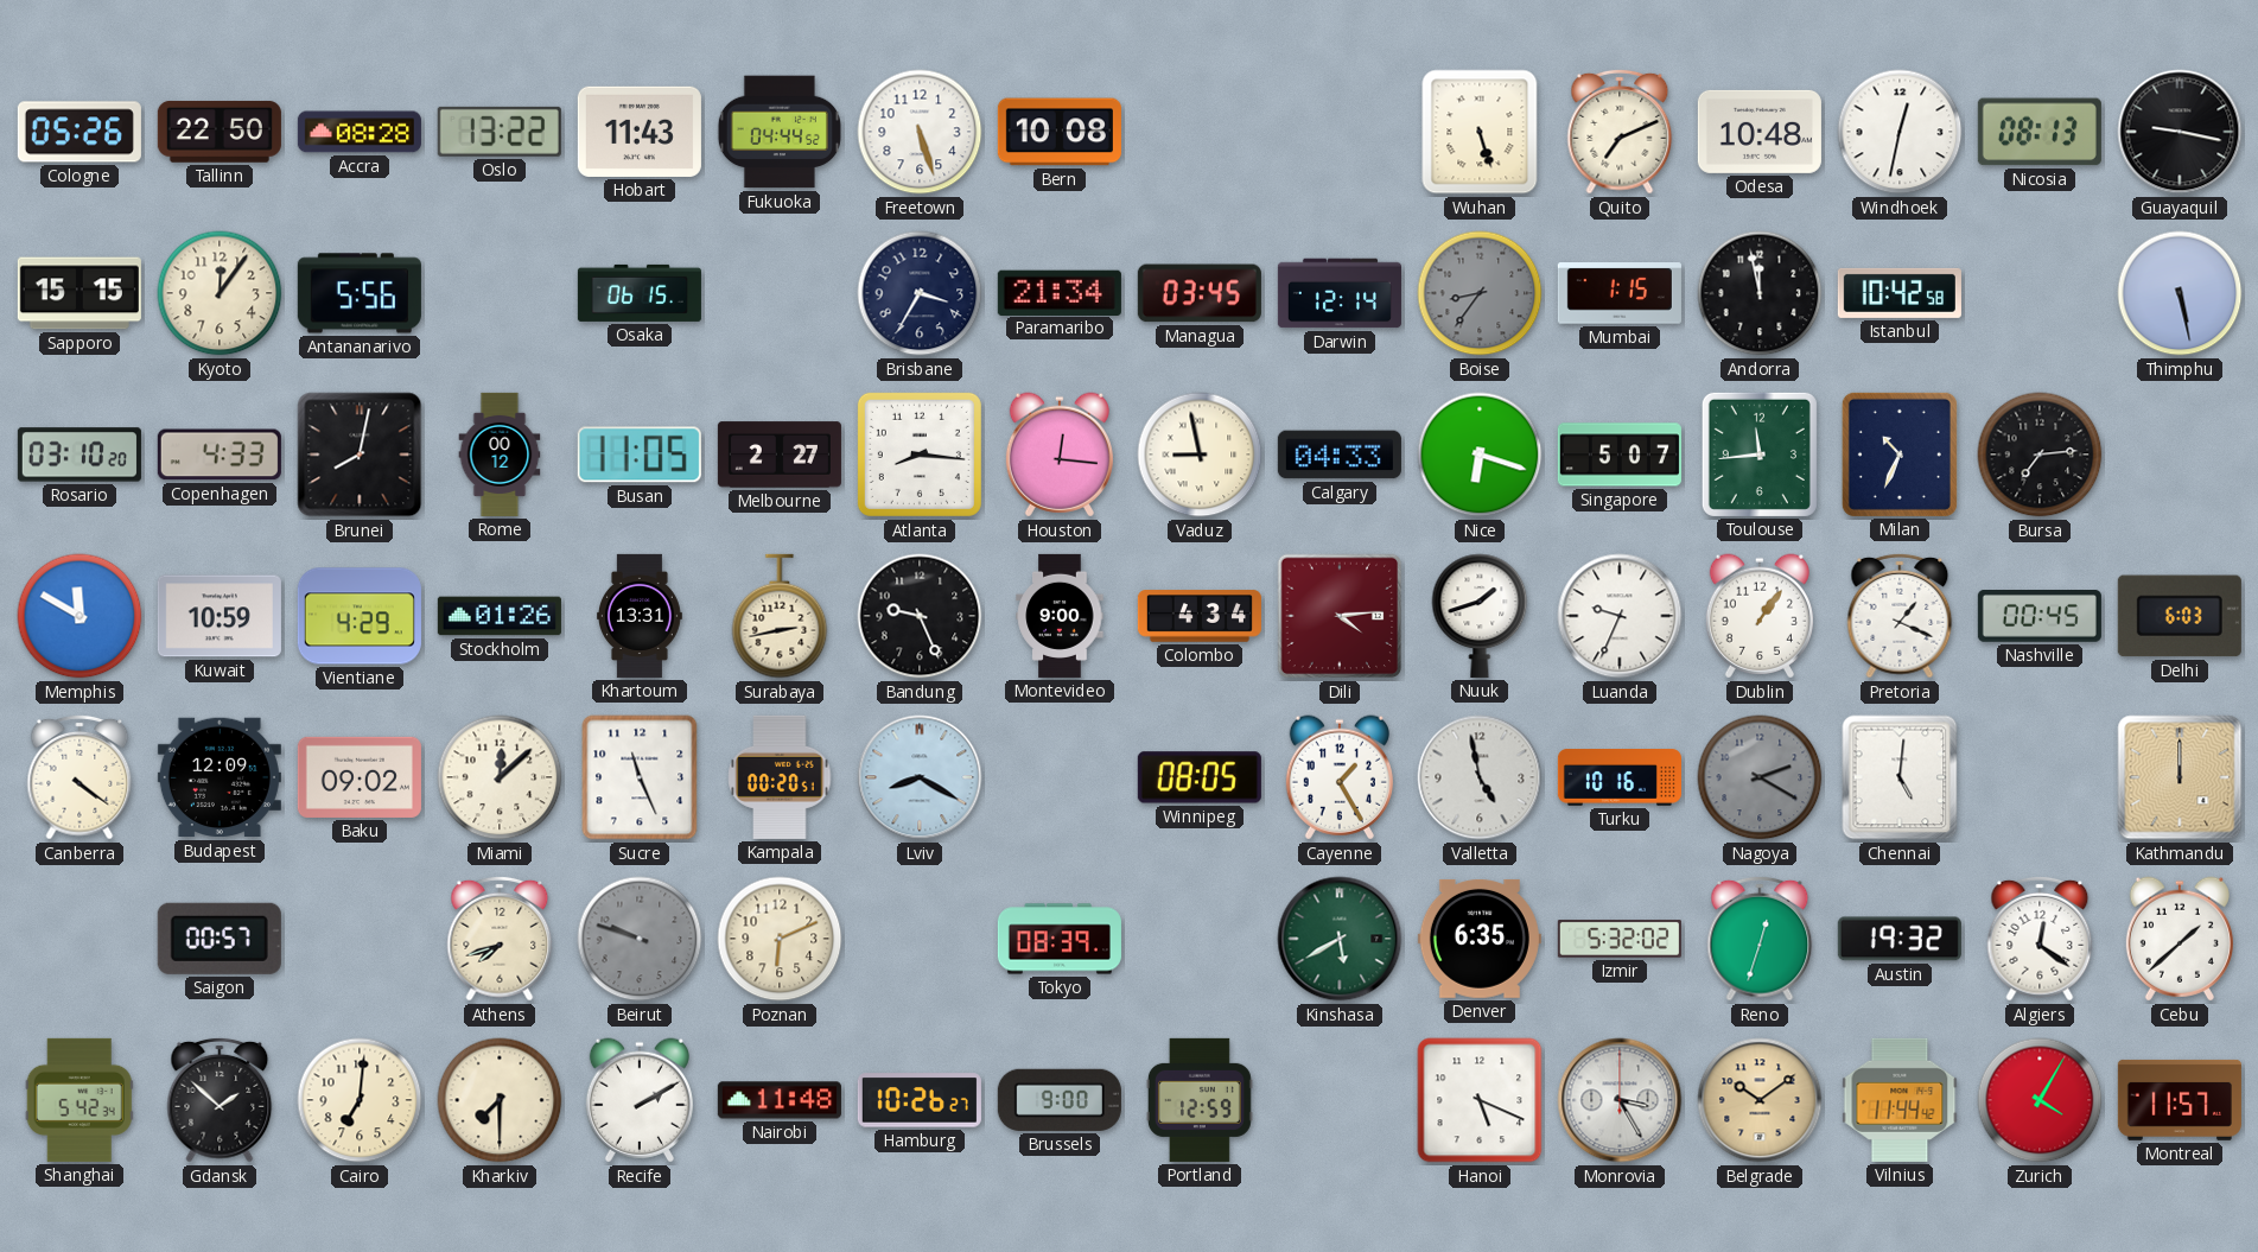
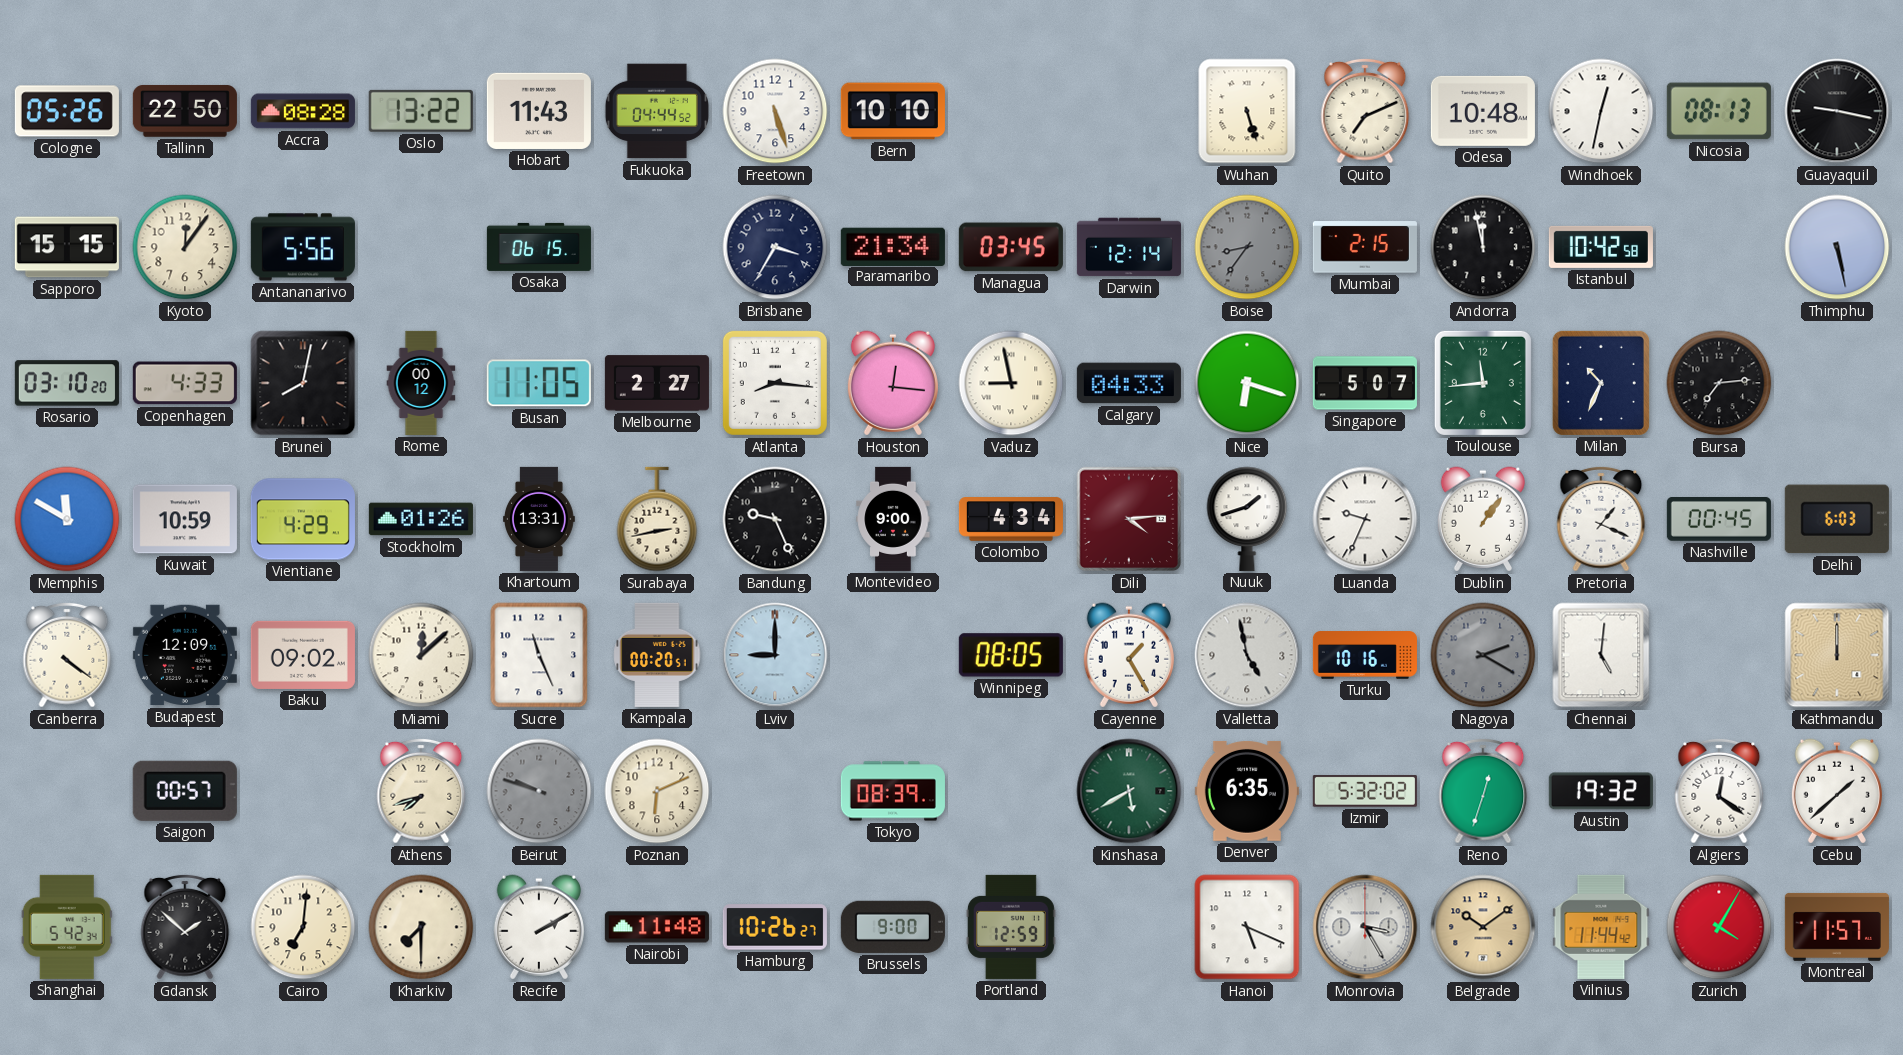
Bern: 10:08 -> 10:10
Mumbai: 1:15 -> 2:15
Lviv: 8:20 -> 9:00
